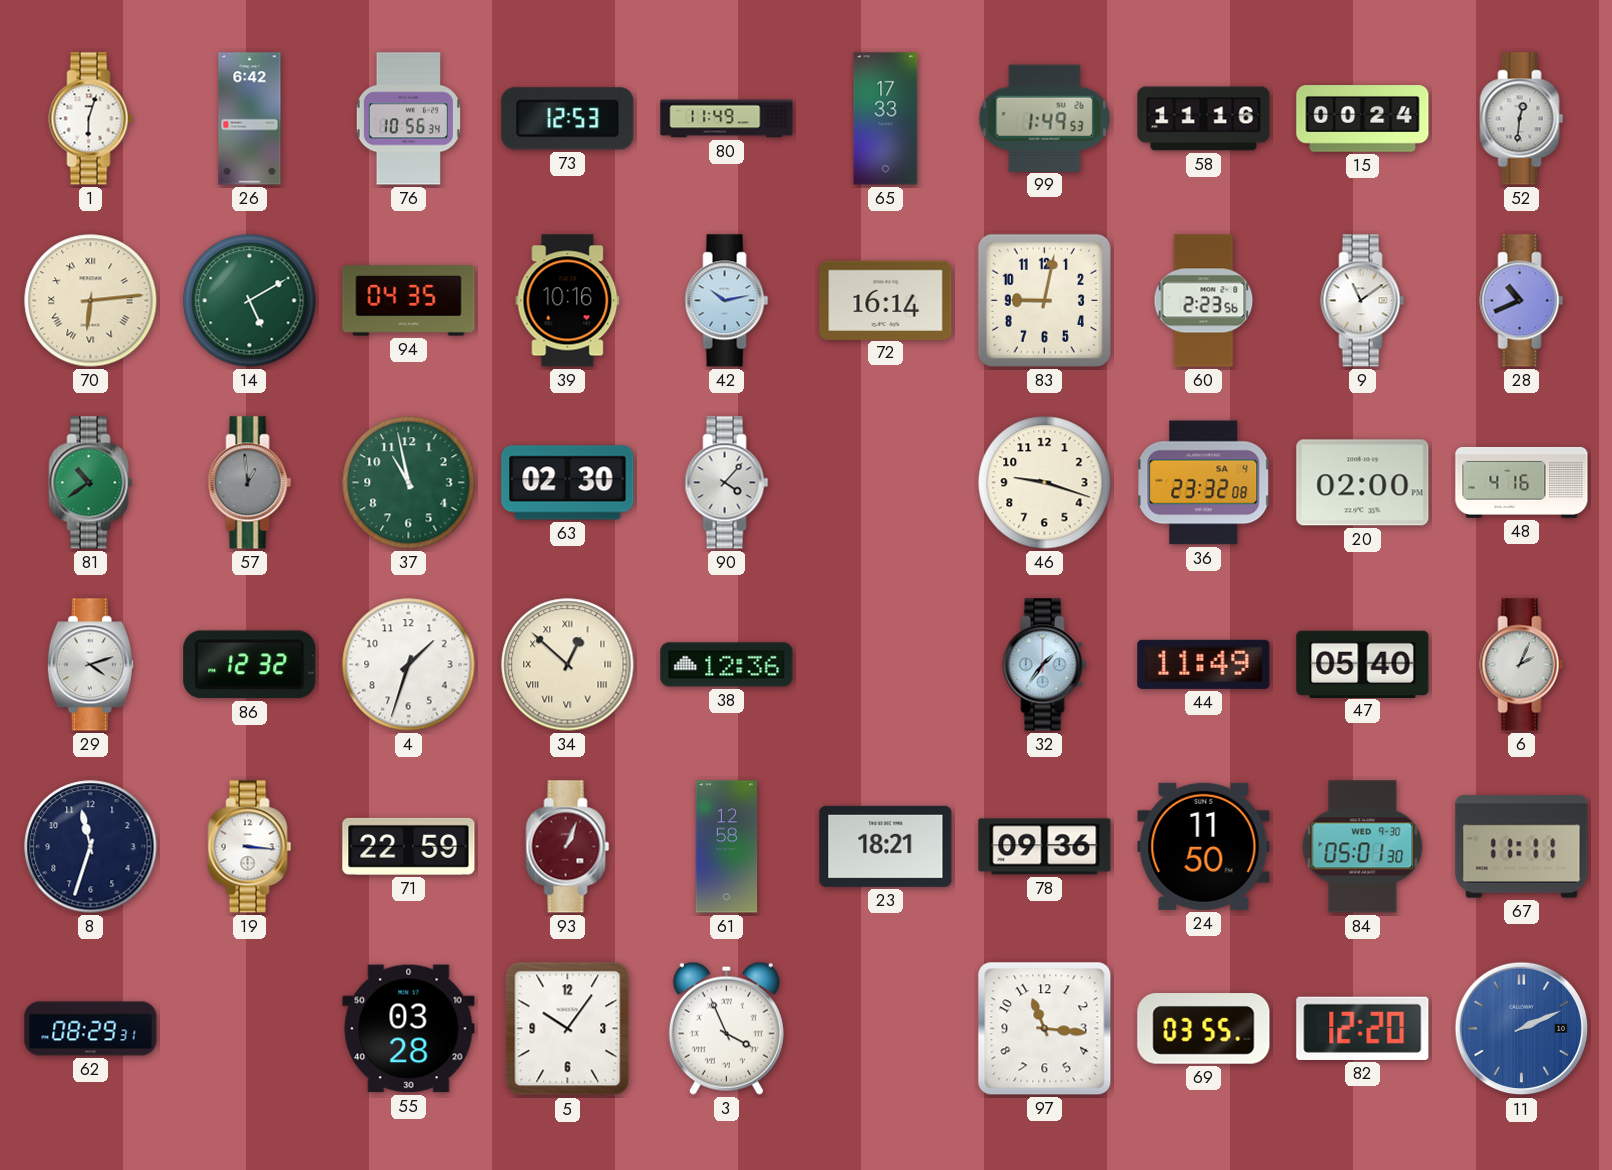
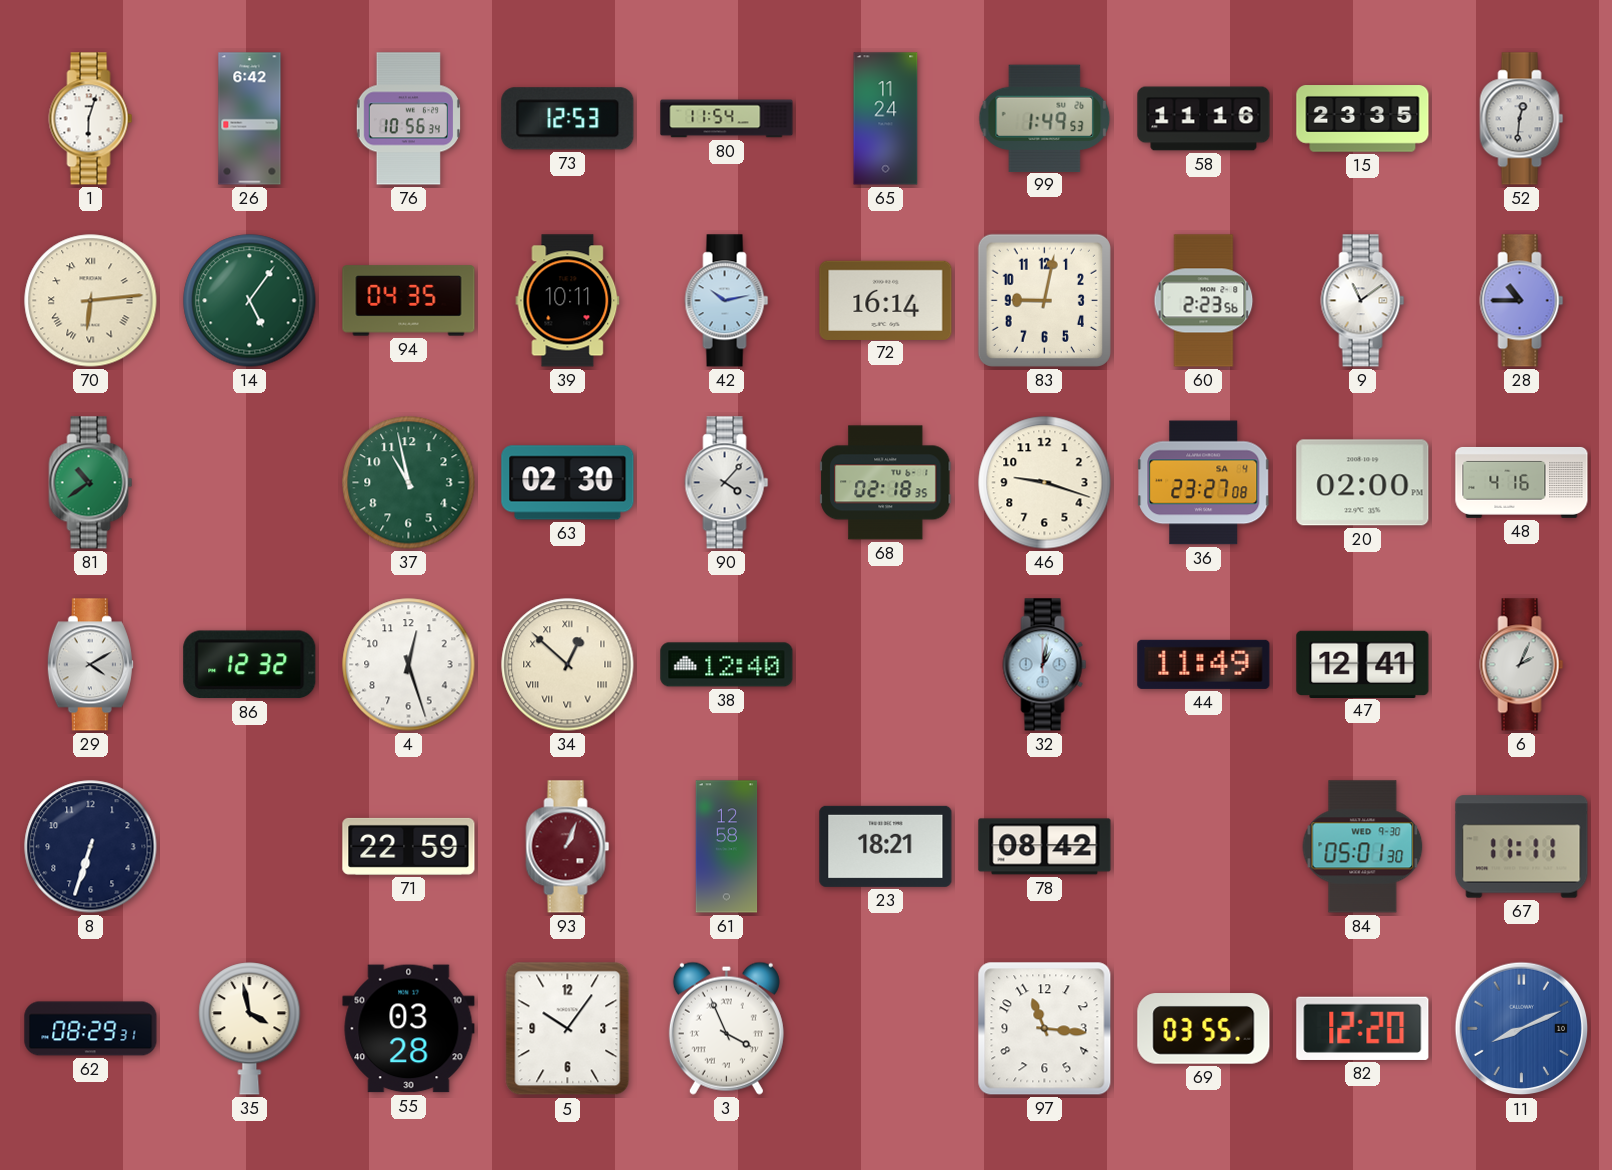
80: 11:49 -> 11:54
65: 17:33 -> 11:24
15: 00:24 -> 23:35
14: 5:10 -> 5:06
39: 10:16 -> 10:11
28: 10:41 -> 10:45
57: 12:59 -> none
68: none -> 02:18
36: 23:32 -> 23:27
29: 4:12 -> 4:10
4: 1:33 -> 12:27
38: 12:36 -> 12:40
32: 1:36 -> 1:02
47: 05:40 -> 12:41
8: 11:33 -> 6:33
19: 3:16 -> none
78: 09:36 -> 08:42
24: 11:50 -> none
35: none -> 3:58
11: 2:11 -> 8:11
